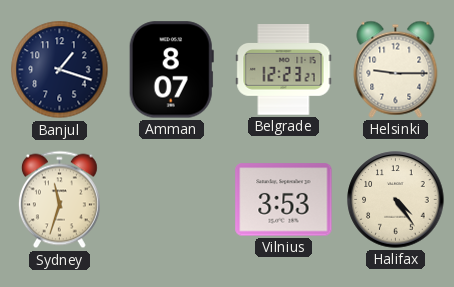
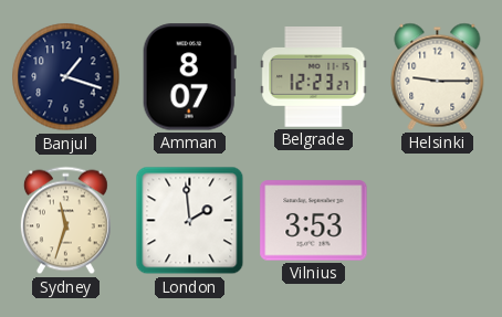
London: none -> 1:59
Halifax: 4:24 -> none
